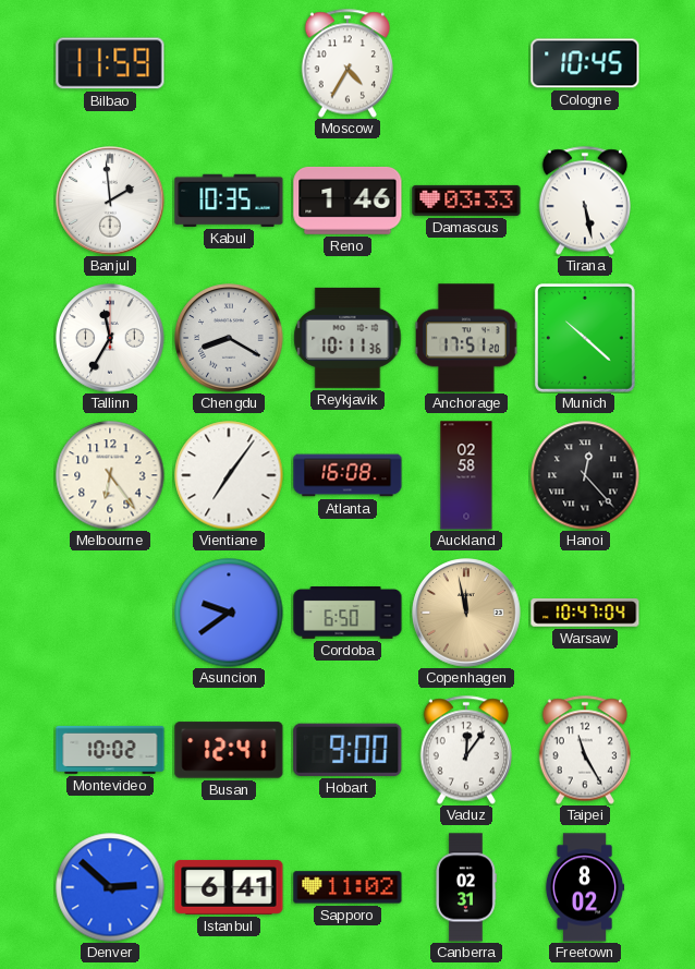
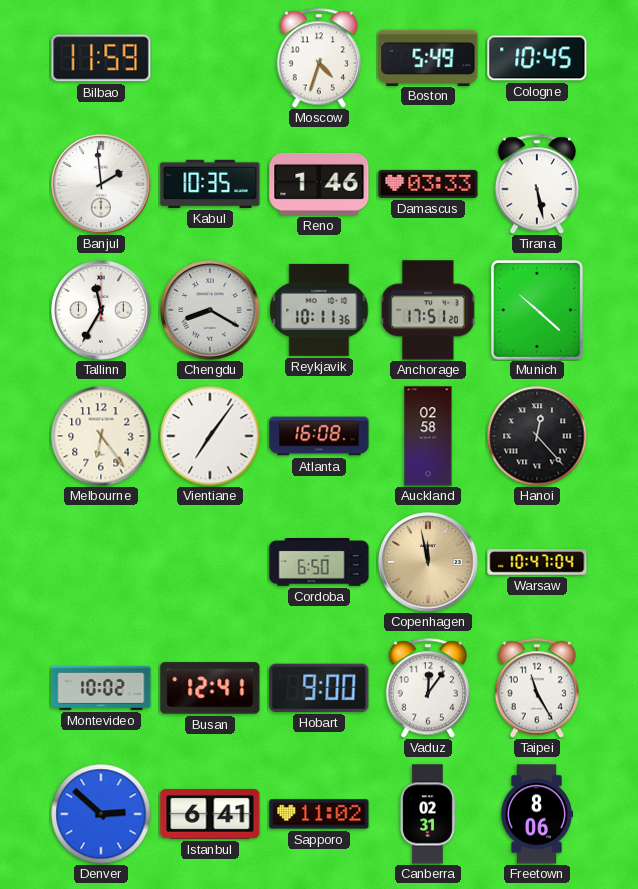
Moscow: 4:35 -> 4:33
Boston: none -> 5:49
Asuncion: 9:39 -> none
Freetown: 8:02 -> 8:06
